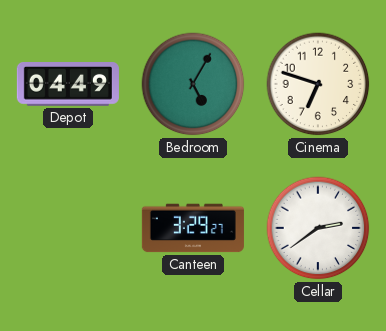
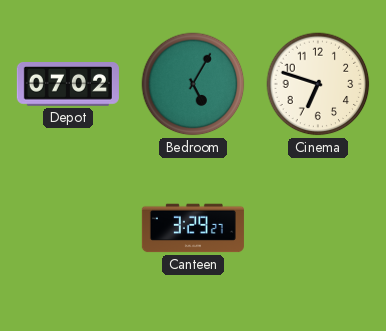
Depot: 04:49 -> 07:02
Cellar: 2:39 -> none
